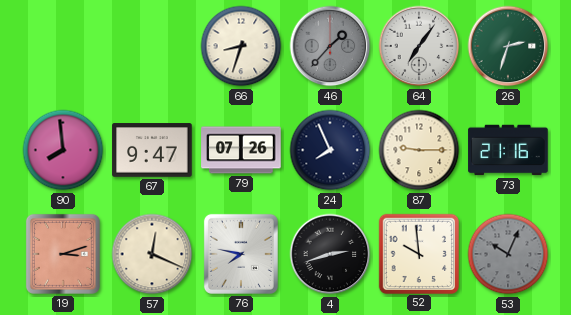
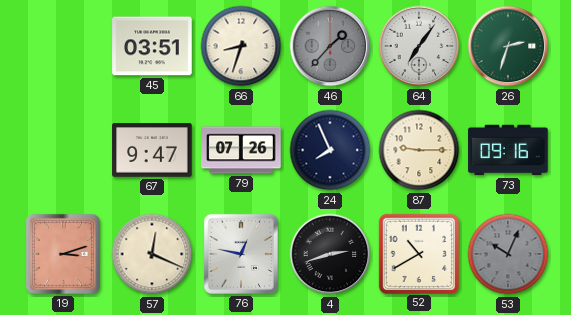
45: none -> 03:51
90: 7:59 -> none
73: 21:16 -> 09:16
76: 7:47 -> 12:47
52: 9:59 -> 10:40
